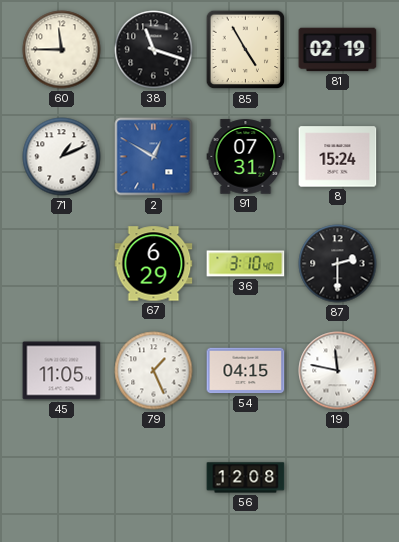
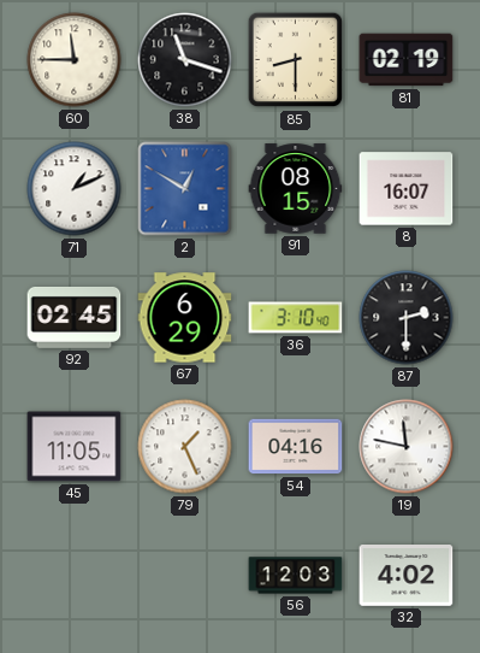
85: 4:55 -> 8:30
91: 07:31 -> 08:15
8: 15:24 -> 16:07
92: none -> 02:45
54: 04:15 -> 04:16
56: 12:08 -> 12:03
32: none -> 4:02
